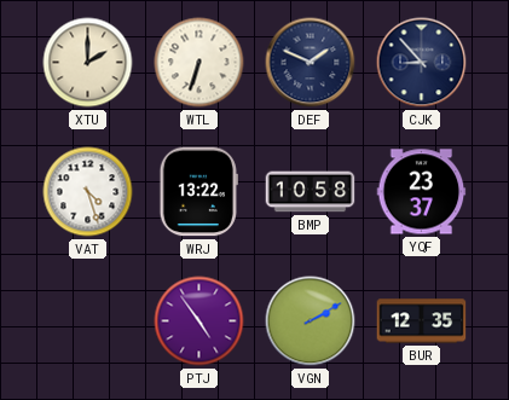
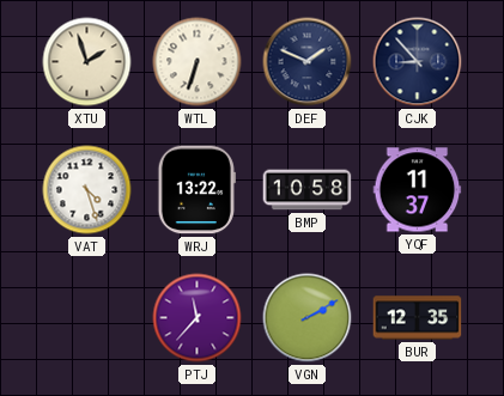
XTU: 2:00 -> 1:57
YQF: 23:37 -> 11:37
PTJ: 4:54 -> 11:37
